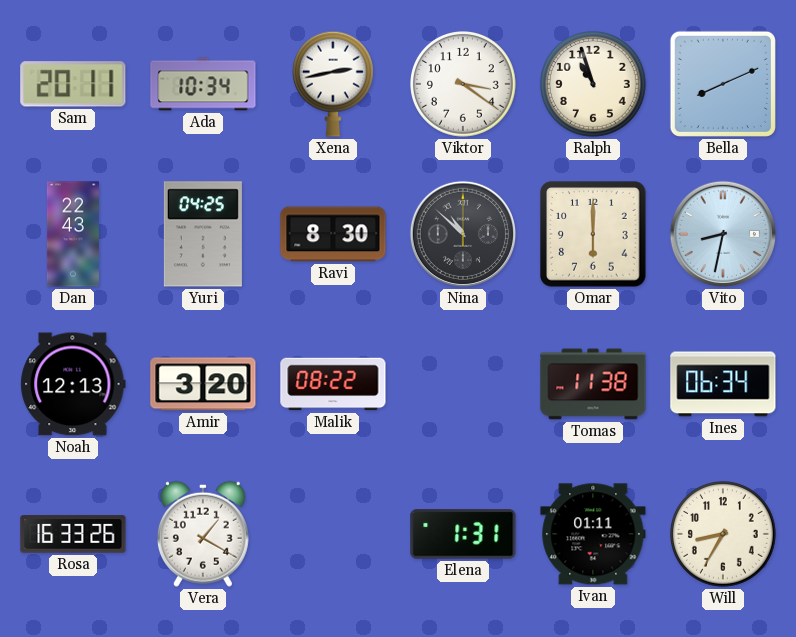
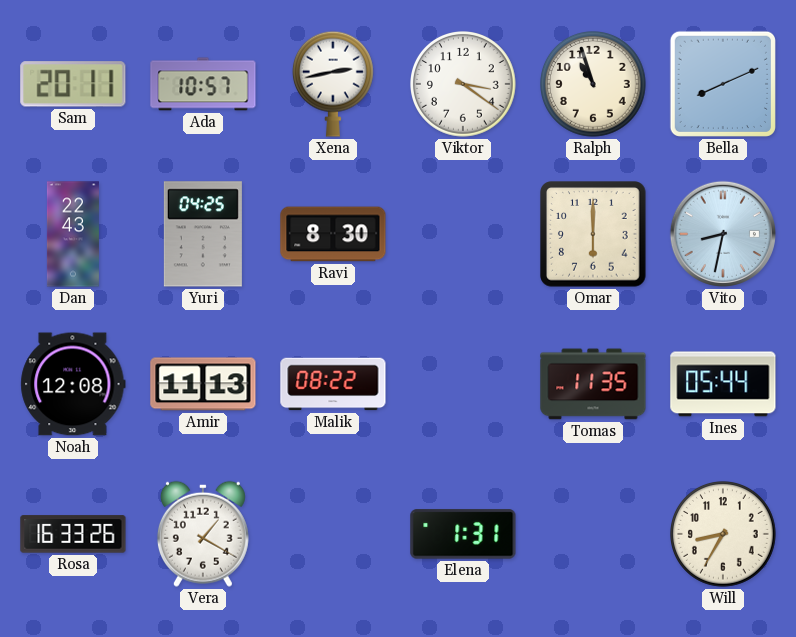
Ada: 10:34 -> 10:57
Nina: 10:52 -> none
Noah: 12:13 -> 12:08
Amir: 3:20 -> 11:13
Tomas: 11:38 -> 11:35
Ines: 06:34 -> 05:44
Ivan: 01:11 -> none
